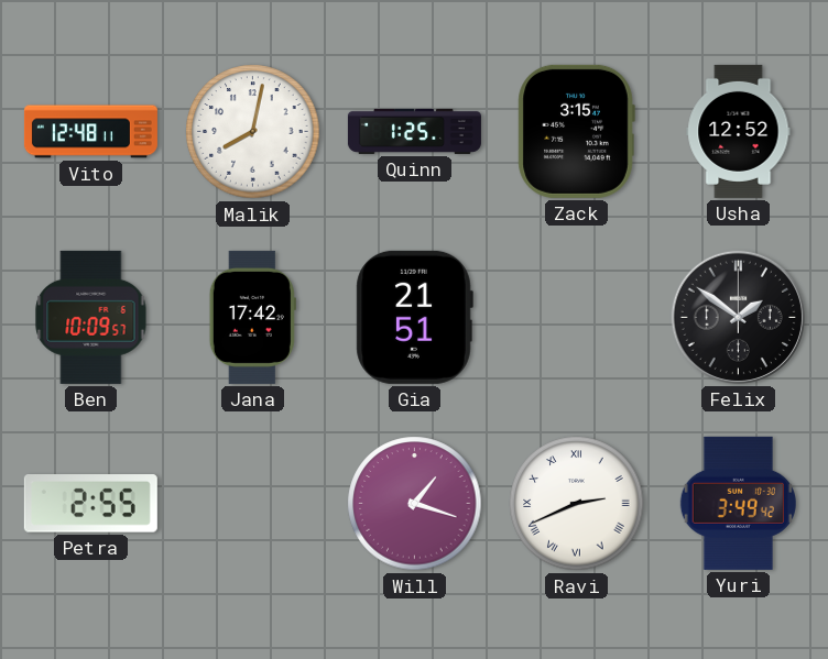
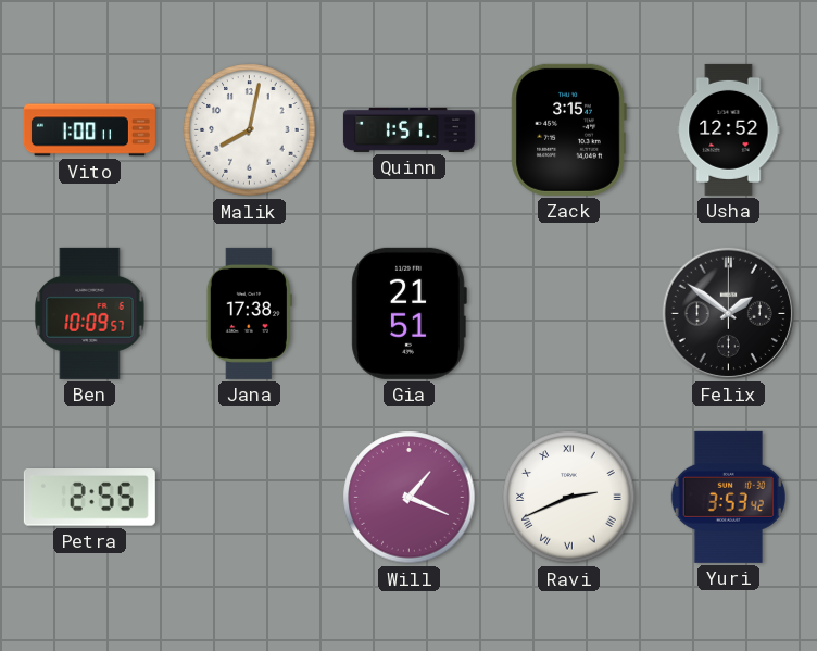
Vito: 12:48 -> 1:00
Quinn: 1:25 -> 1:51
Jana: 17:42 -> 17:38
Will: 1:18 -> 1:19
Yuri: 3:49 -> 3:53
